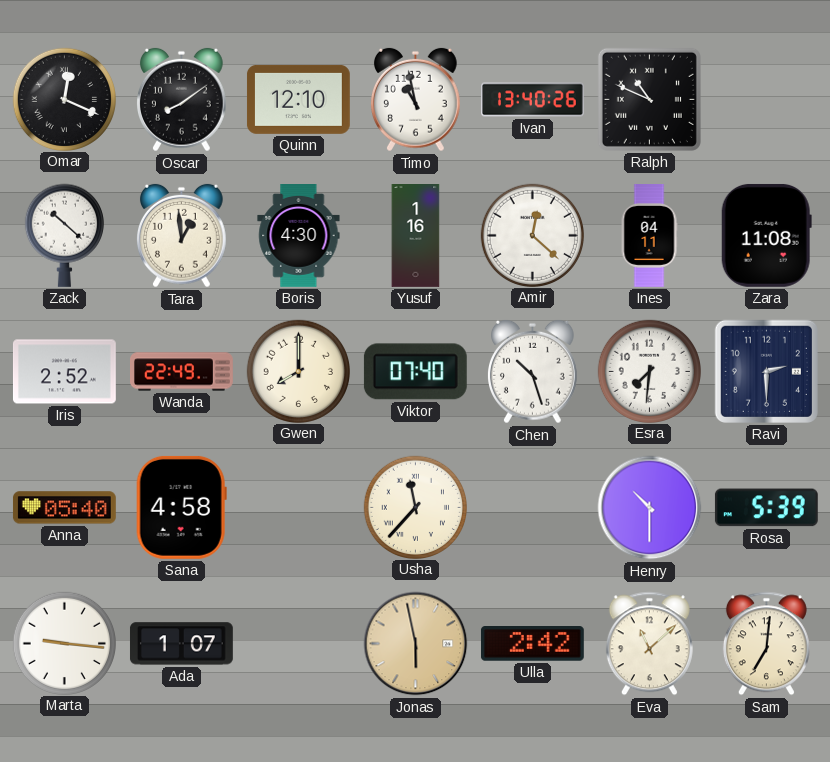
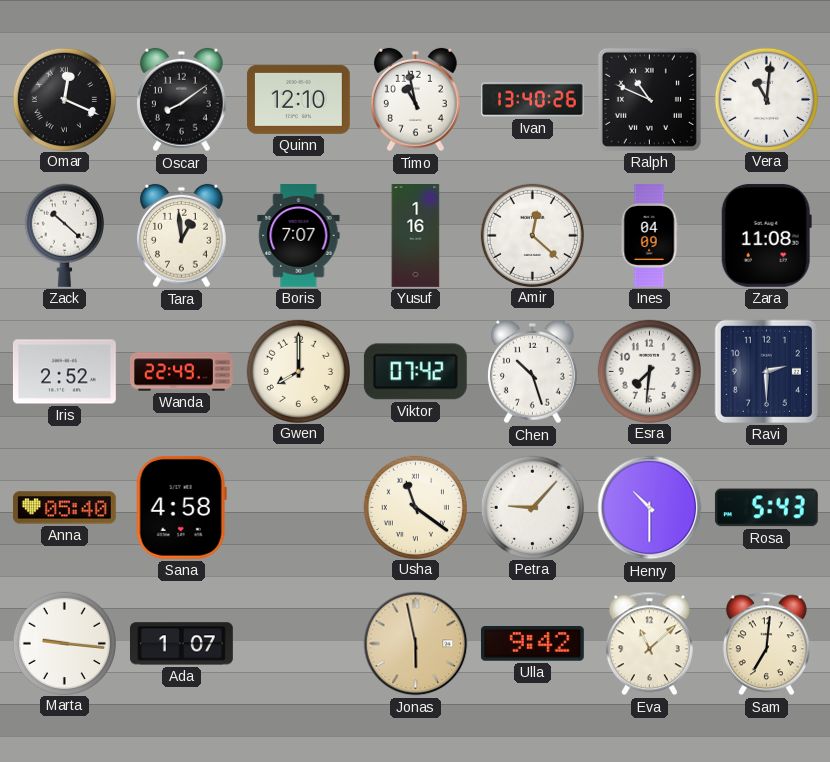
Vera: none -> 11:01
Boris: 4:30 -> 7:07
Ines: 04:11 -> 04:09
Viktor: 07:40 -> 07:42
Usha: 11:37 -> 11:21
Petra: none -> 9:07
Rosa: 5:39 -> 5:43
Ulla: 2:42 -> 9:42
